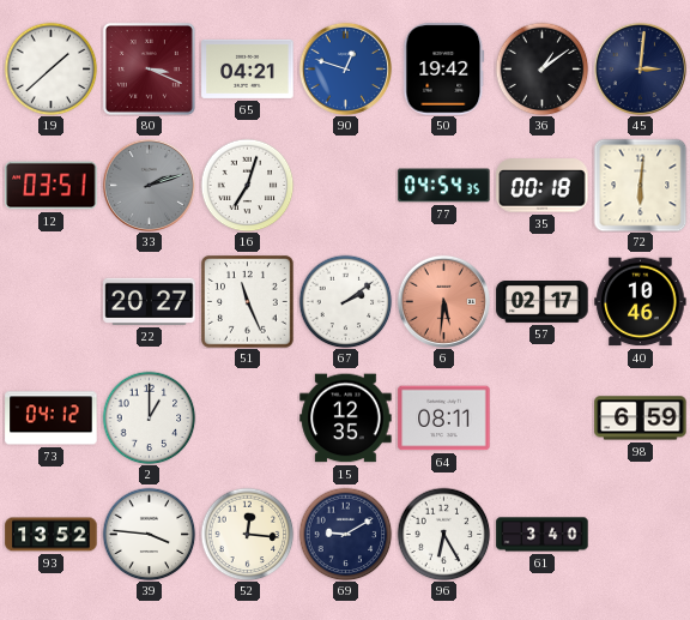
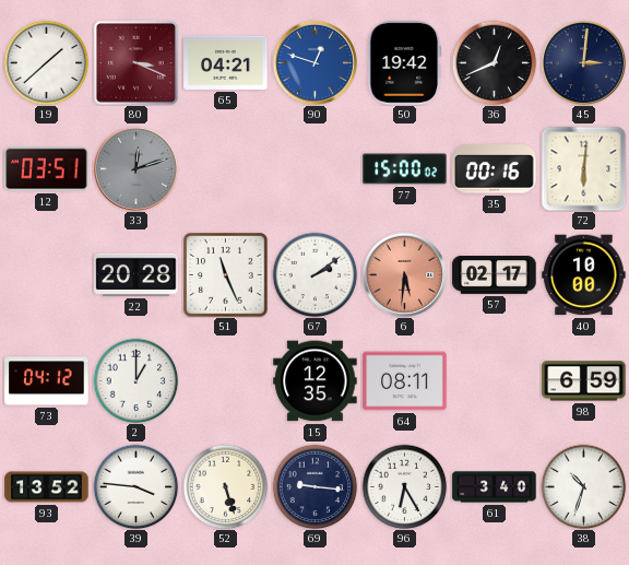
36: 1:09 -> 12:41
33: 2:12 -> 12:12
16: 7:03 -> none
77: 04:54 -> 15:00
35: 00:18 -> 00:16
22: 20:27 -> 20:28
40: 10:46 -> 10:00
52: 12:16 -> 5:27
69: 9:10 -> 9:16
38: none -> 10:33
